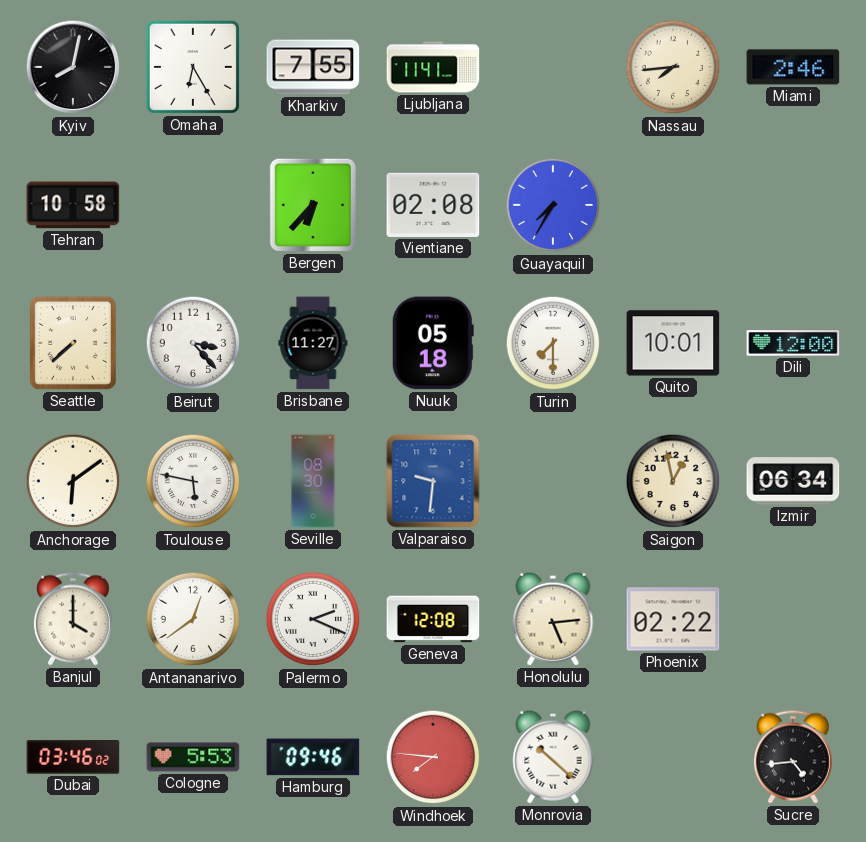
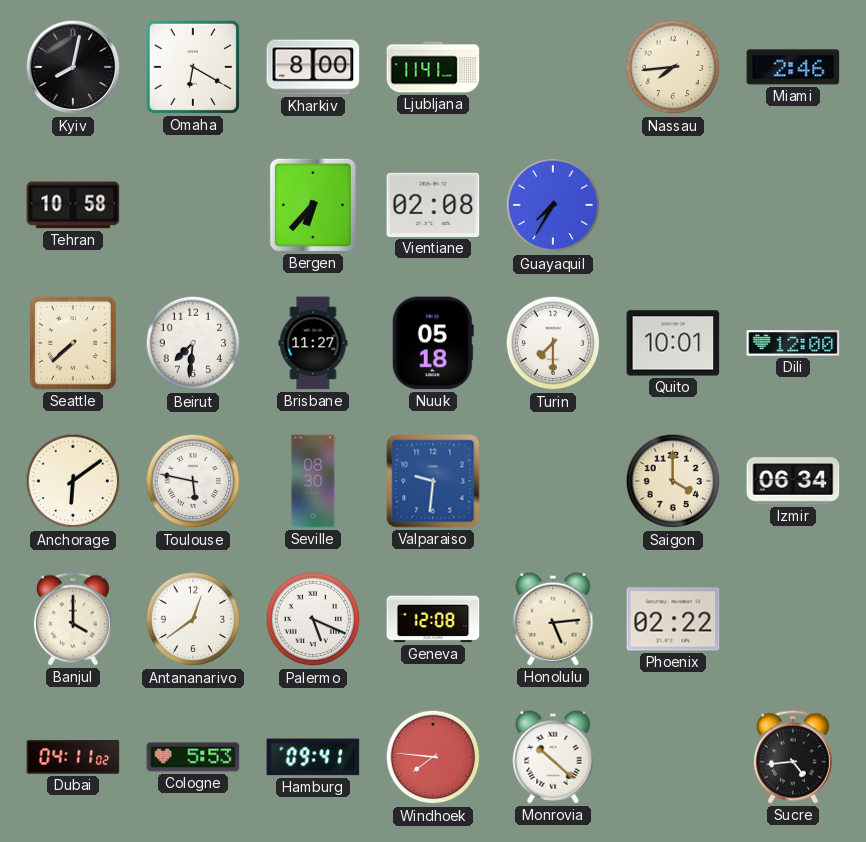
Omaha: 6:25 -> 6:20
Kharkiv: 7:55 -> 8:00
Beirut: 3:23 -> 7:31
Saigon: 12:58 -> 4:00
Palermo: 2:19 -> 5:19
Dubai: 03:46 -> 04:11
Hamburg: 09:46 -> 09:41
